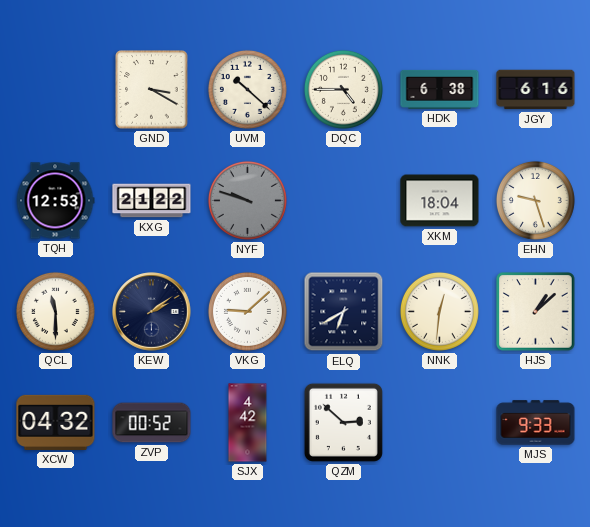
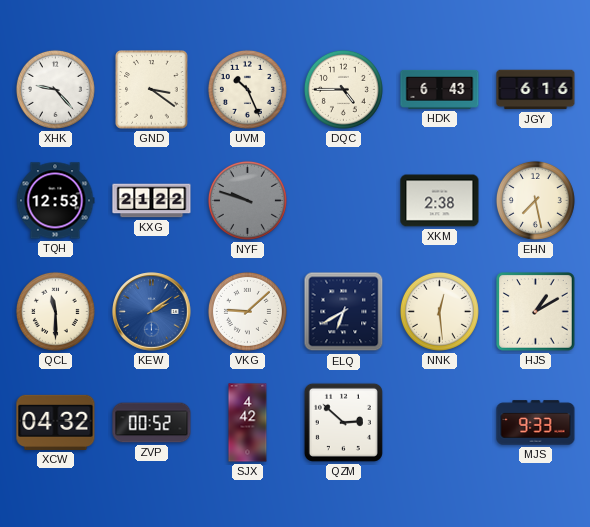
XHK: none -> 9:23
GND: 3:20 -> 3:21
UVM: 10:22 -> 10:26
HDK: 6:38 -> 6:43
XKM: 18:04 -> 2:38
EHN: 9:27 -> 7:28
KEW dial: navy -> blue
NNK: 12:31 -> 12:29
HJS: 1:08 -> 1:10
